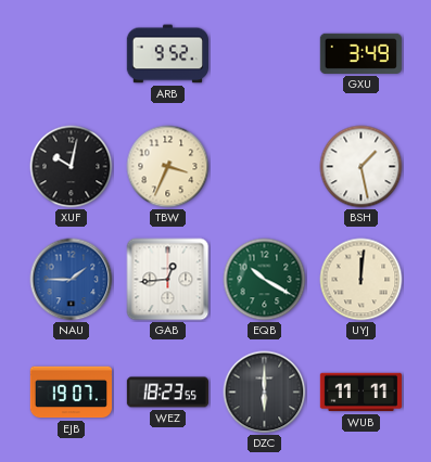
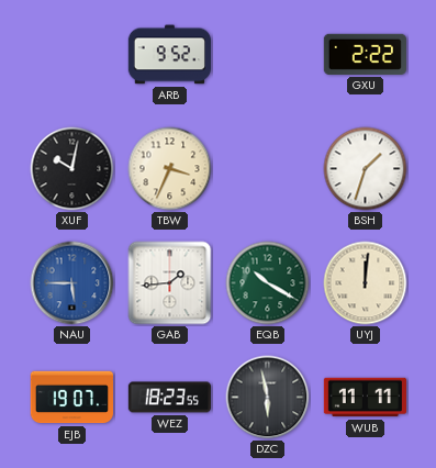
GXU: 3:49 -> 2:22
BSH: 1:28 -> 1:33
NAU: 1:45 -> 5:45
GAB: 12:44 -> 1:44
DZC: 6:00 -> 5:58
